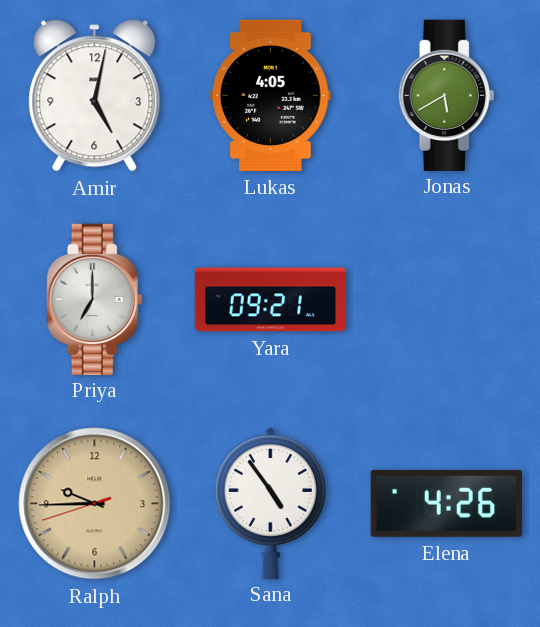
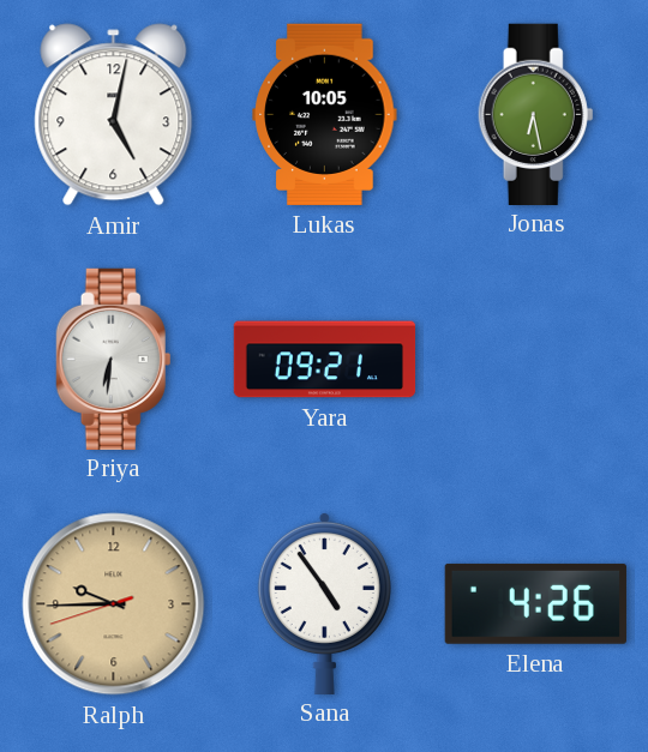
Lukas: 4:05 -> 10:05
Jonas: 5:40 -> 6:28
Priya: 7:00 -> 6:31
